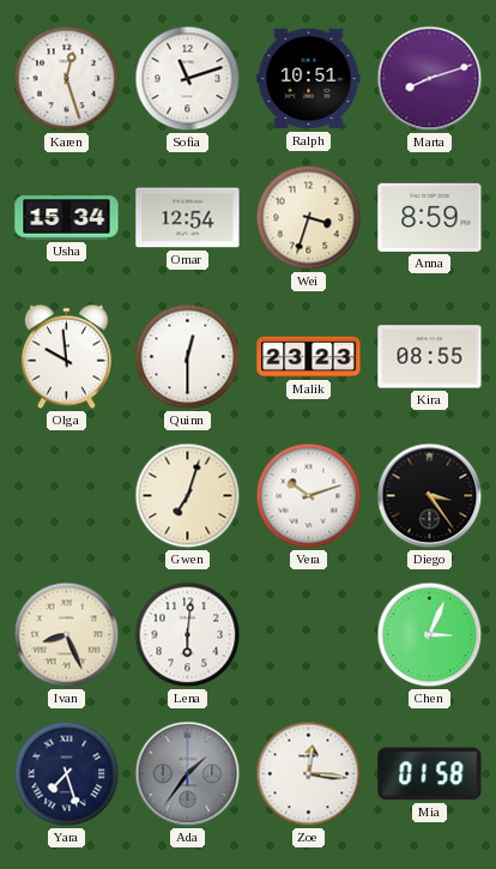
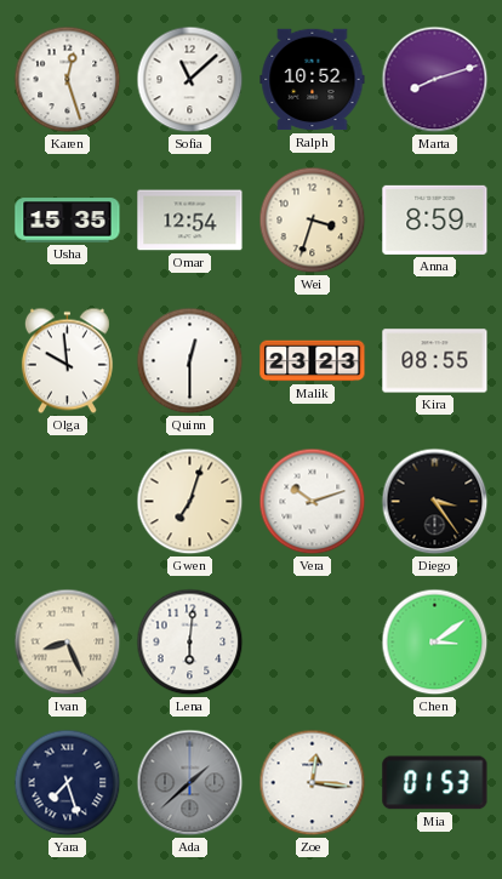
Sofia: 11:12 -> 11:08
Ralph: 10:51 -> 10:52
Usha: 15:34 -> 15:35
Chen: 3:04 -> 3:09
Ada: 1:36 -> 1:38
Mia: 01:58 -> 01:53
